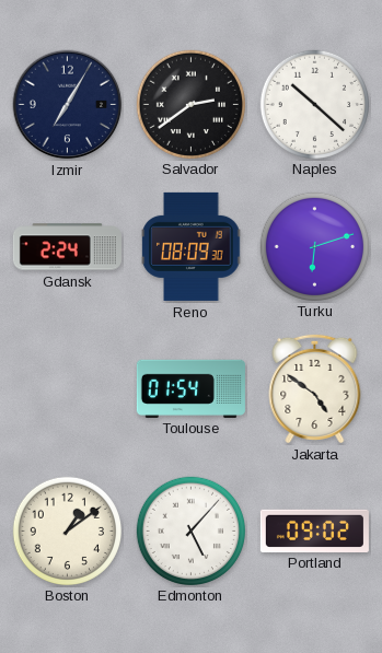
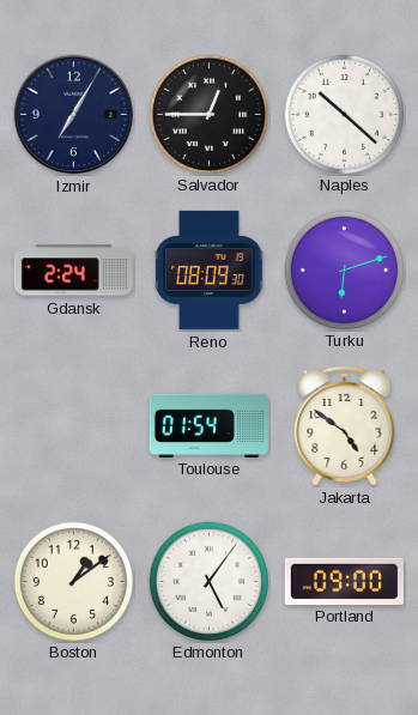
Salvador: 2:39 -> 12:45
Edmonton: 5:07 -> 5:06
Portland: 09:02 -> 09:00
